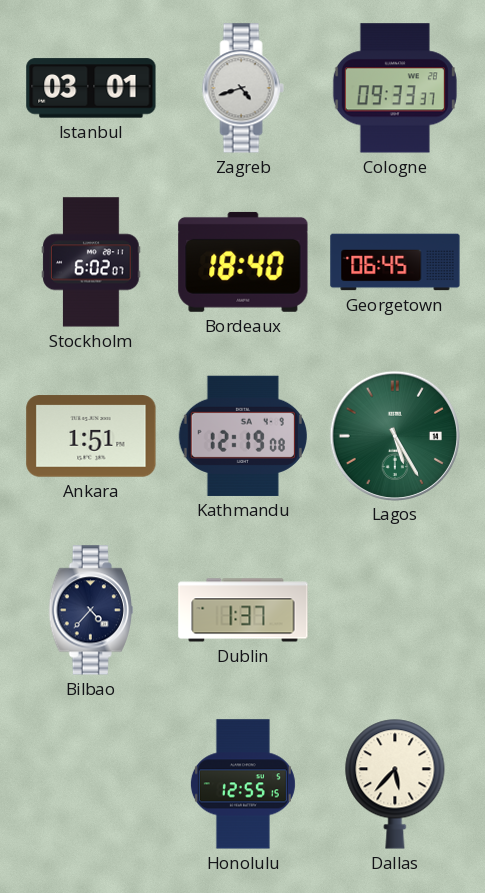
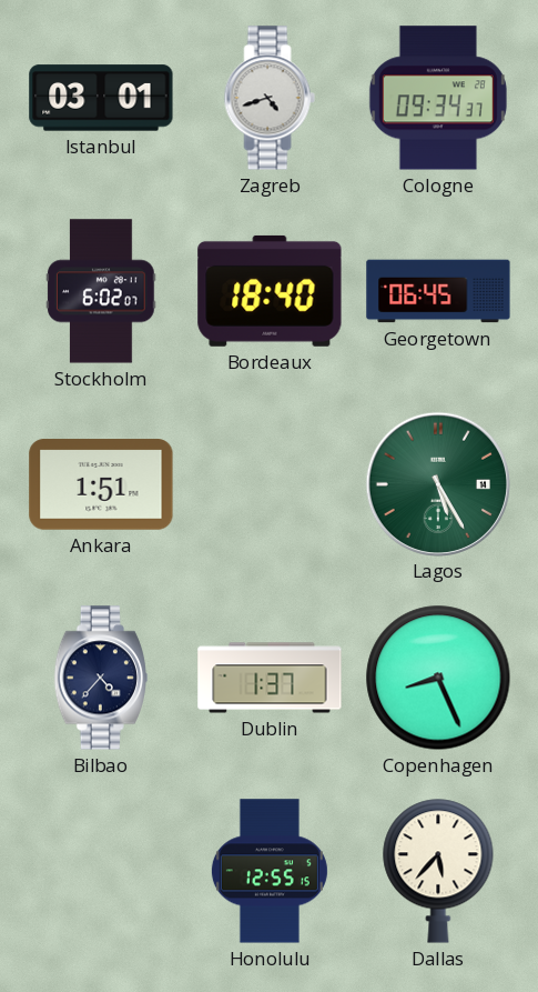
Cologne: 09:33 -> 09:34
Kathmandu: 12:19 -> none
Copenhagen: none -> 8:26
